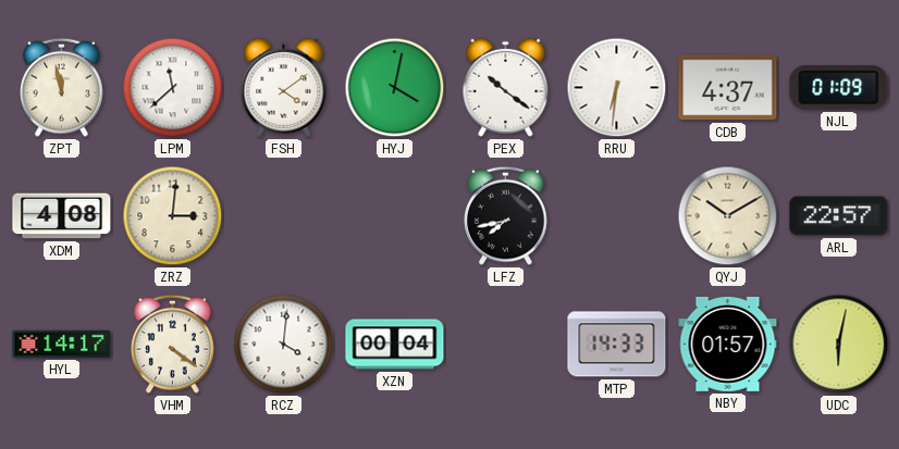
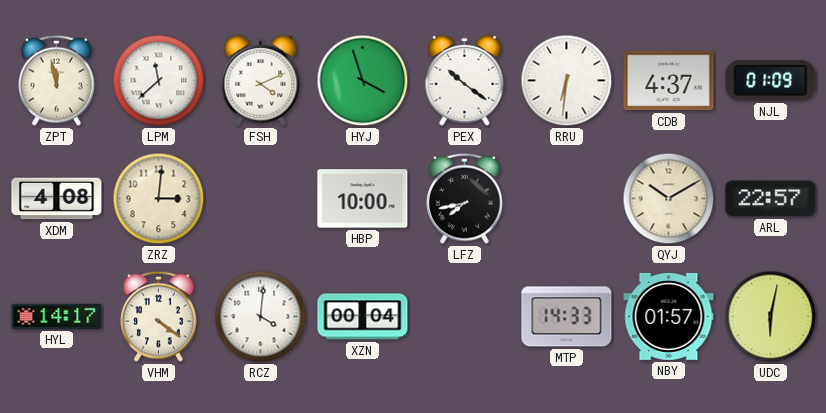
FSH: 4:09 -> 4:11
HYJ: 4:02 -> 3:57
HBP: none -> 10:00
